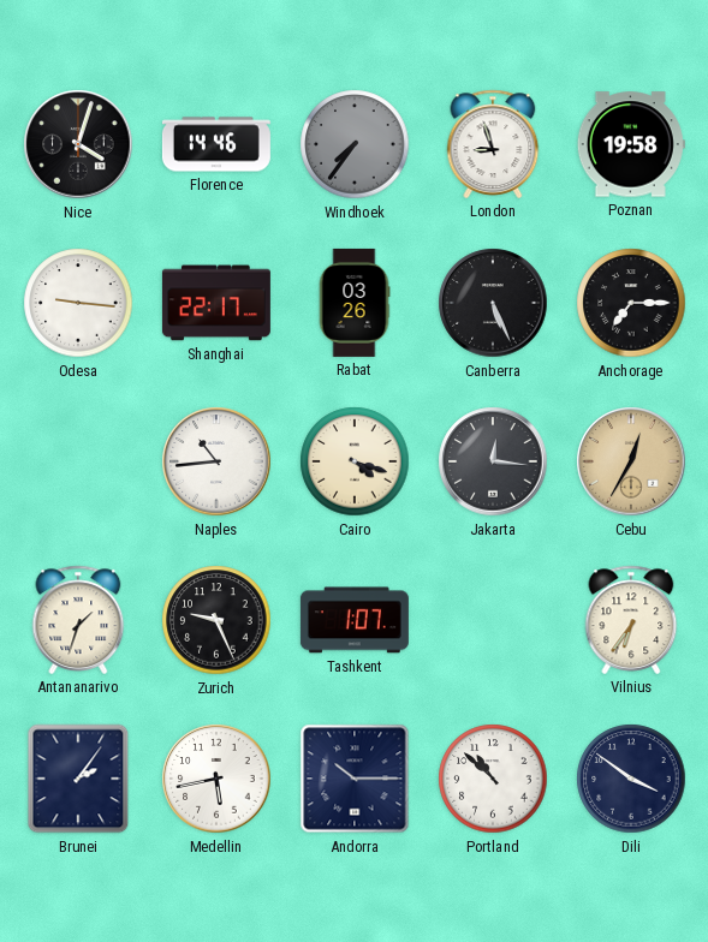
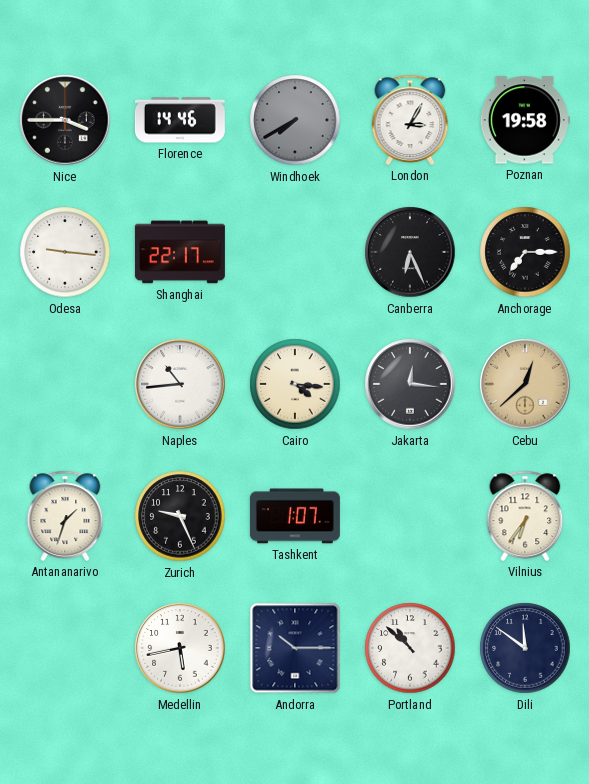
Nice: 4:03 -> 3:45
Windhoek: 7:36 -> 7:40
London: 8:57 -> 3:05
Rabat: 03:26 -> none
Canberra: 5:26 -> 6:26
Cairo: 4:18 -> 4:16
Cebu: 12:35 -> 12:38
Brunei: 2:06 -> none
Dili: 3:51 -> 11:51
